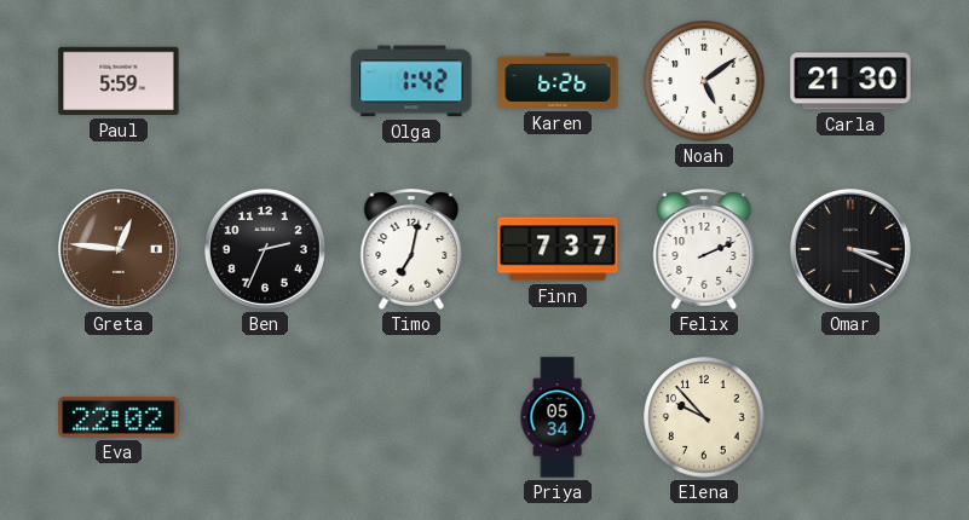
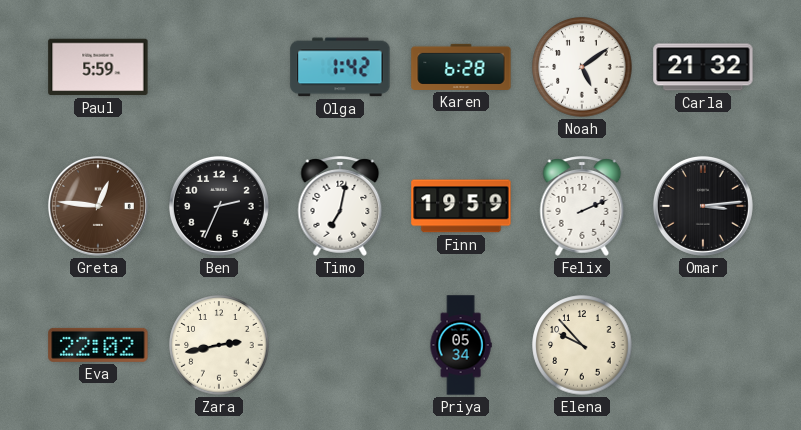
Karen: 6:26 -> 6:28
Carla: 21:30 -> 21:32
Finn: 7:37 -> 19:59
Omar: 3:19 -> 3:14
Zara: none -> 2:43
